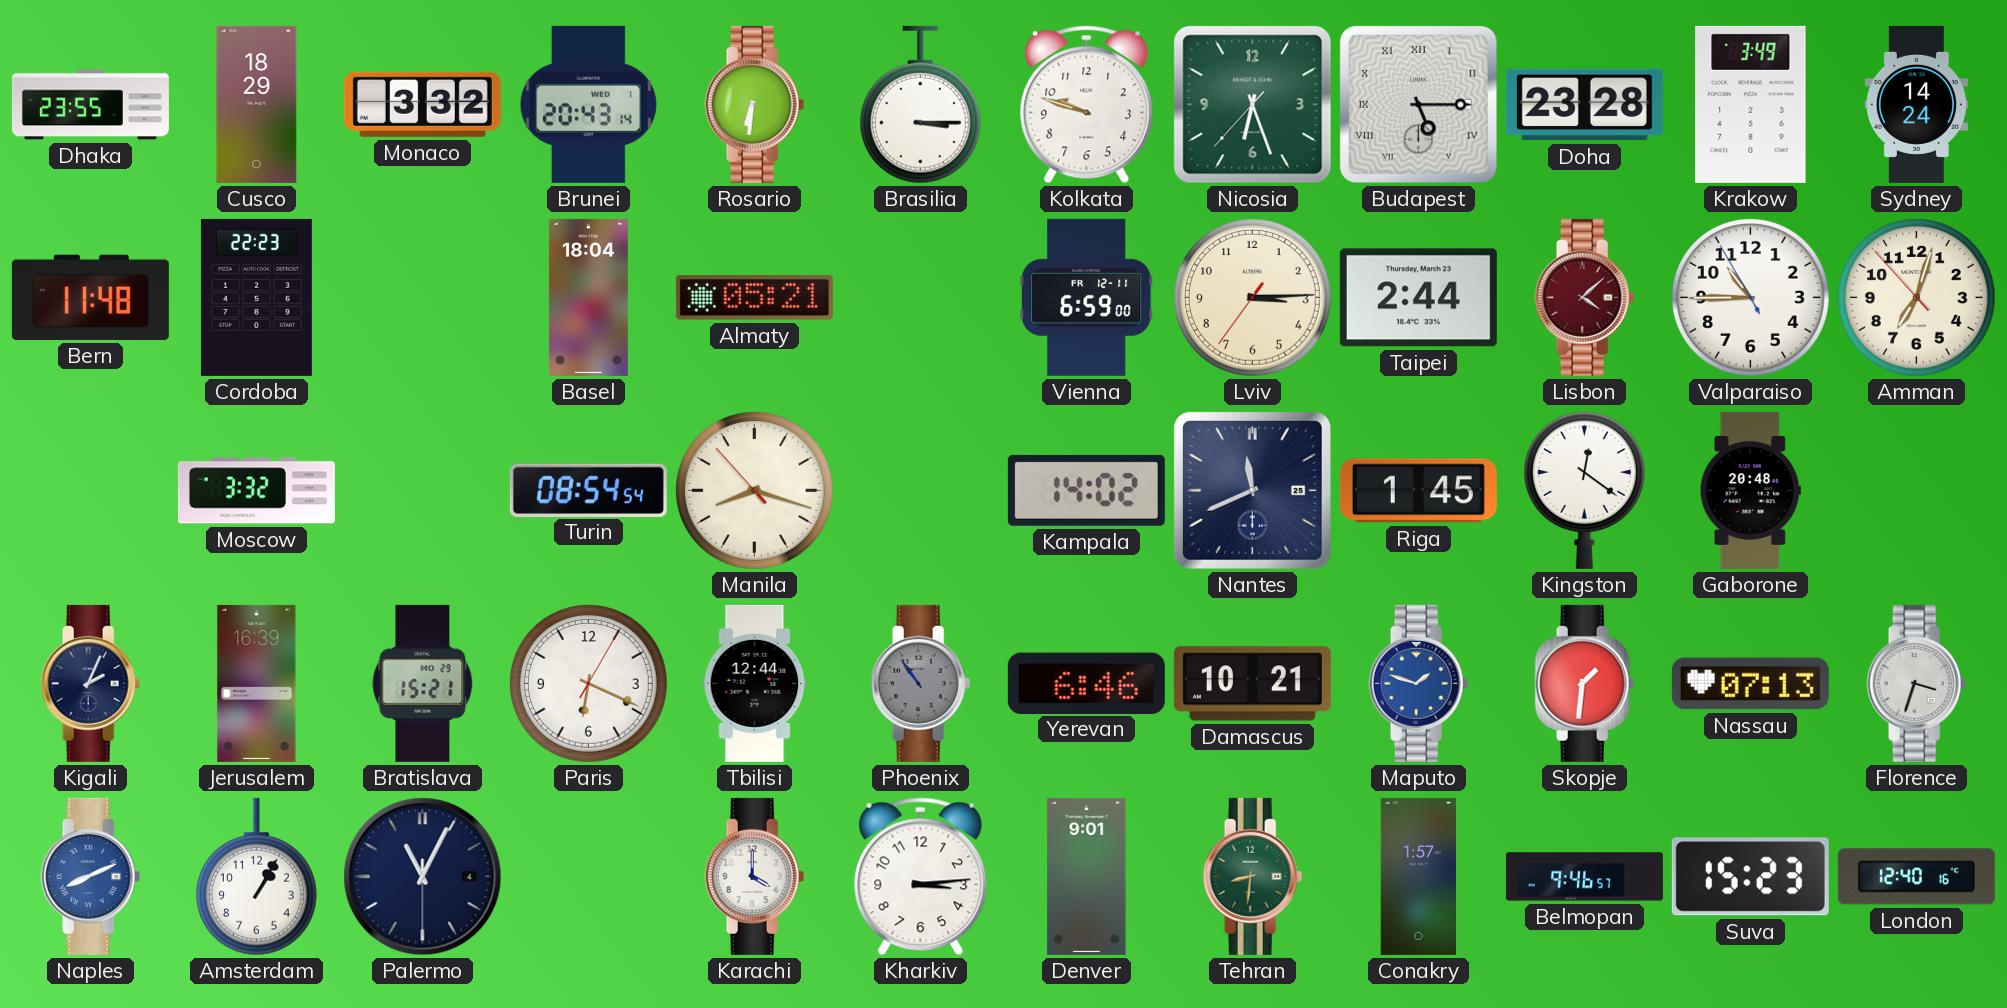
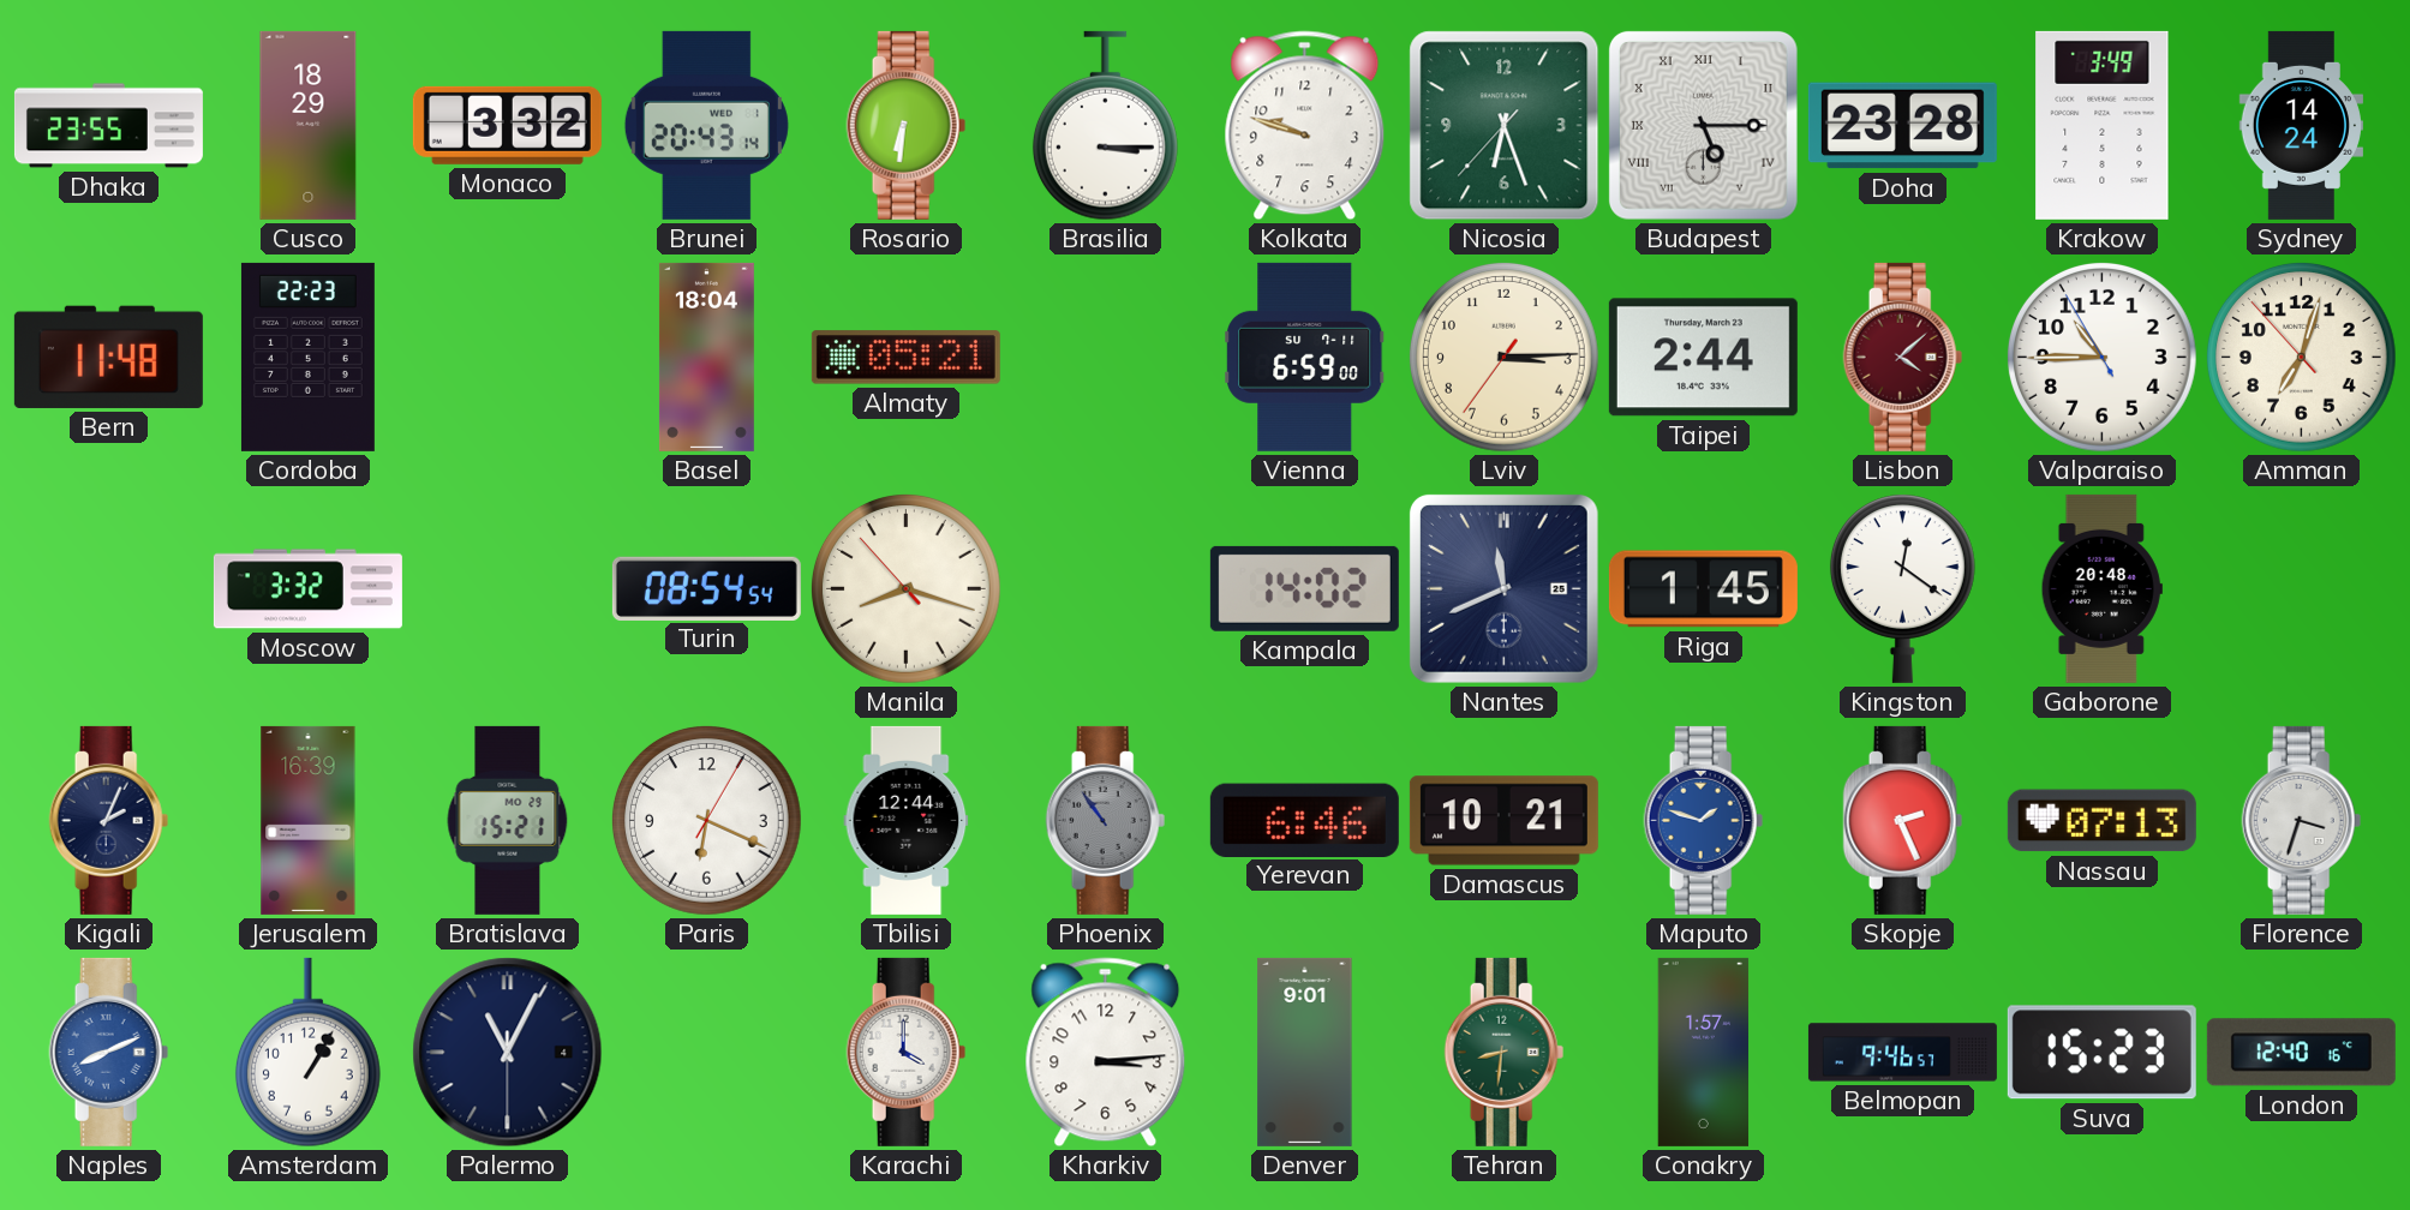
Vienna date: FR 12-11 -> SU 7-11
Skopje: 1:31 -> 2:26
